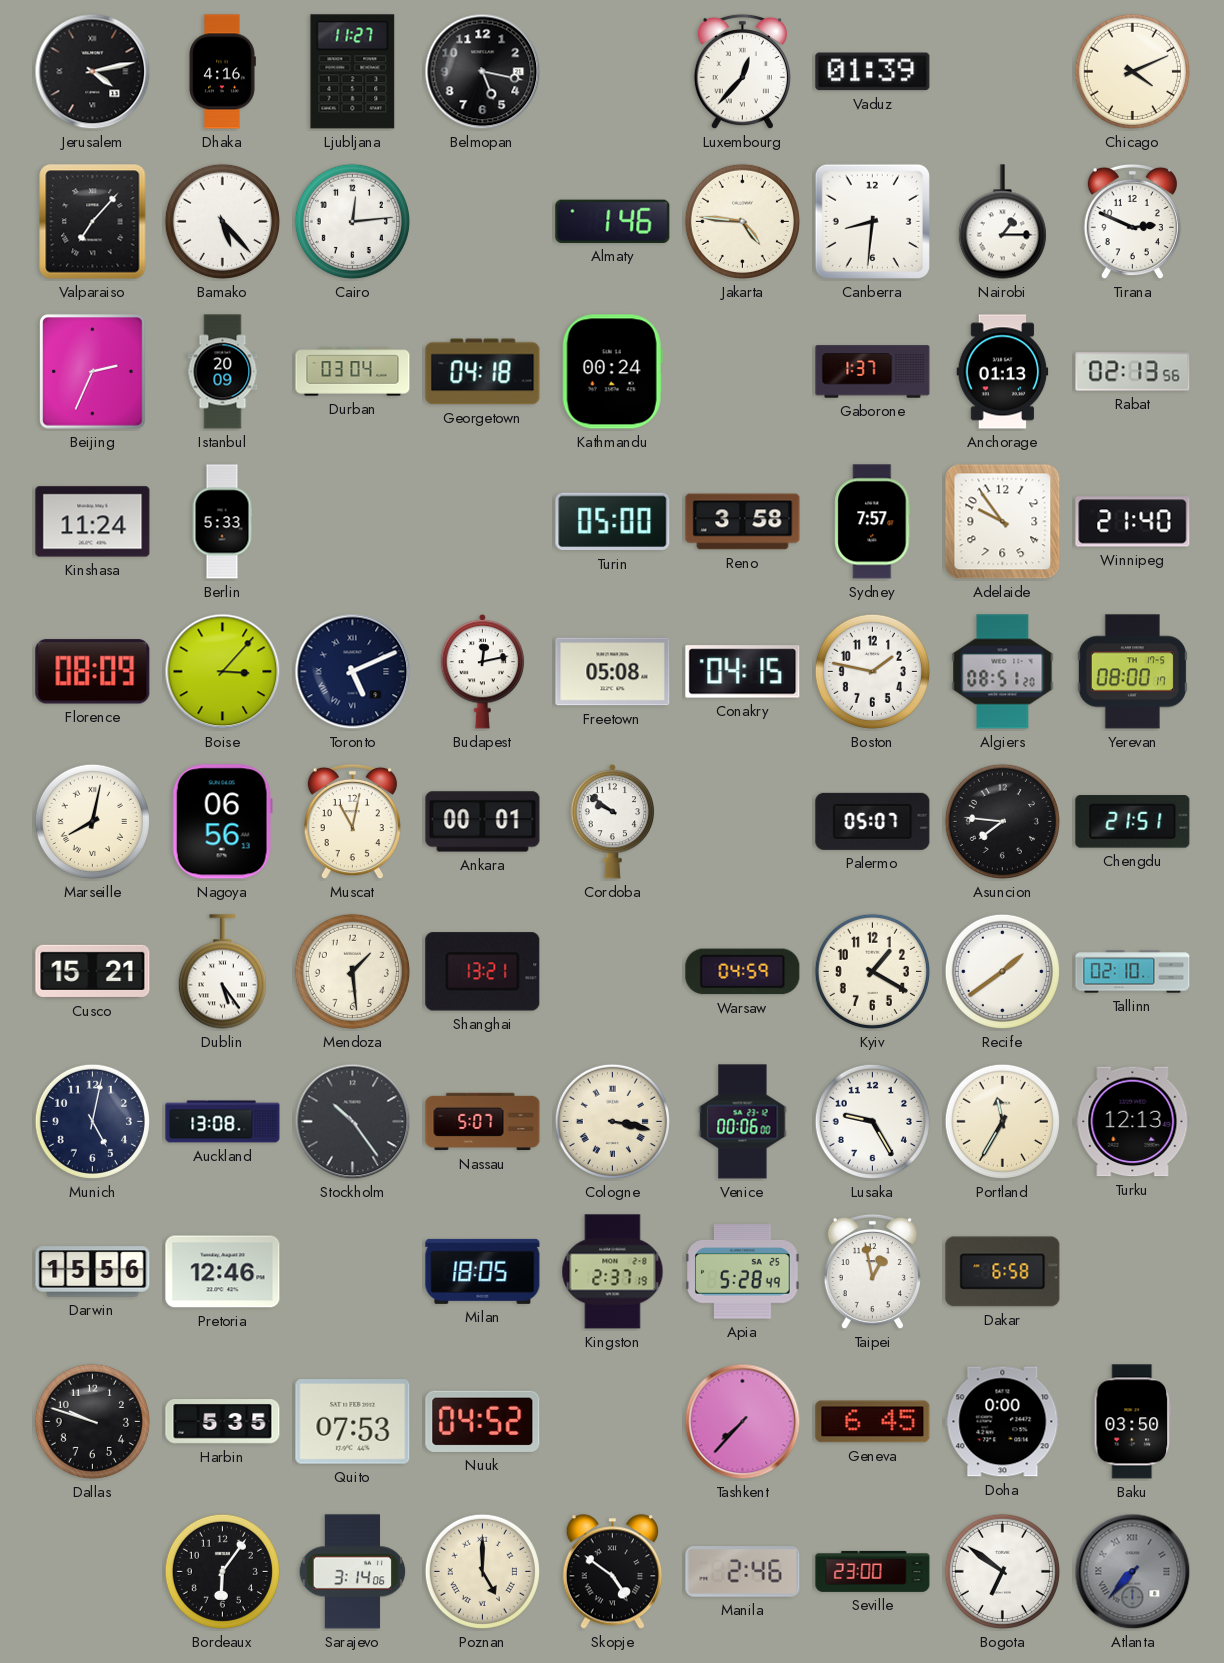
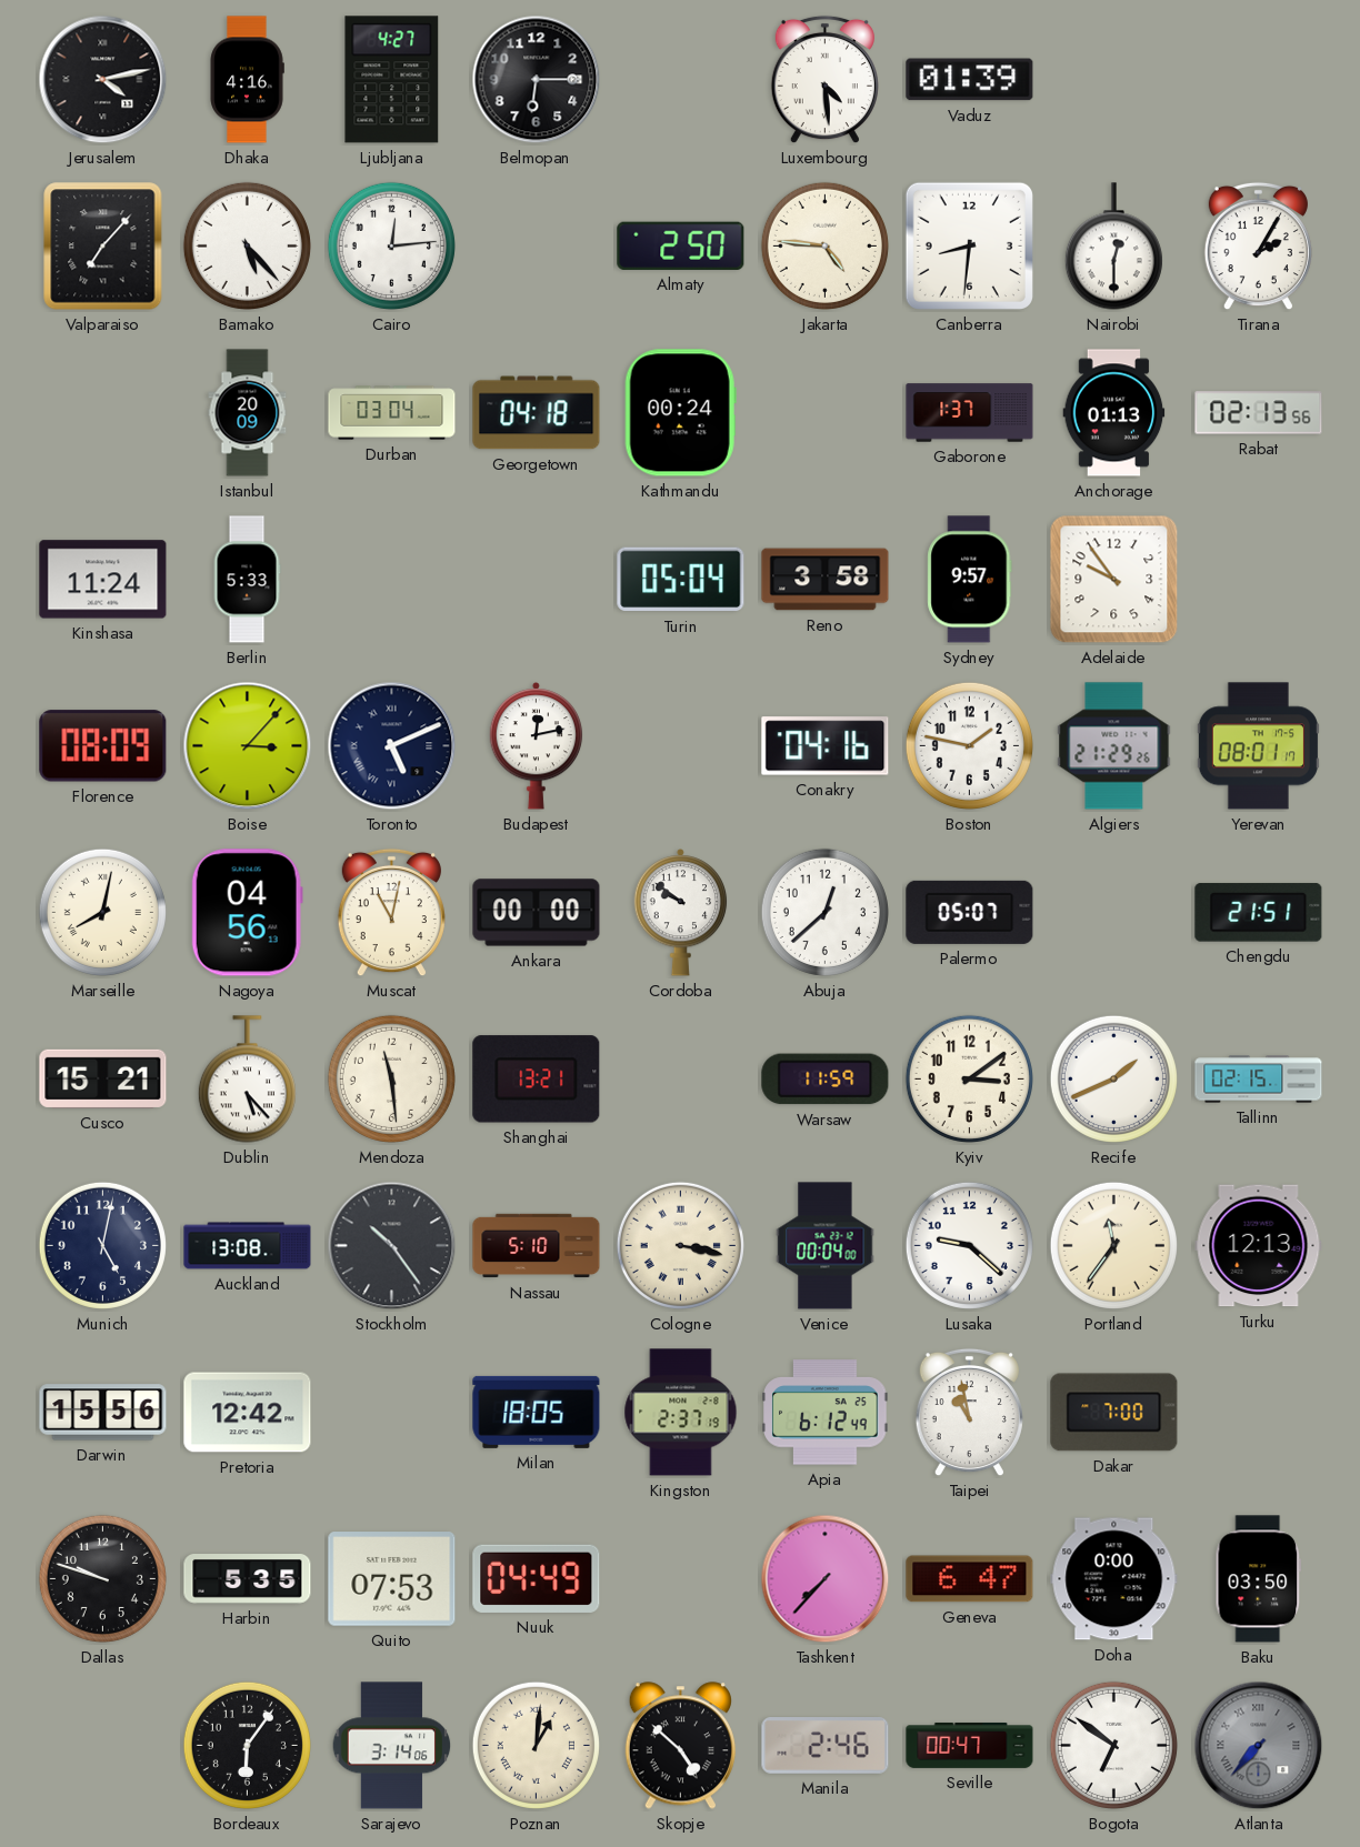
Ljubljana: 11:27 -> 4:27
Belmopan: 5:17 -> 6:15
Luxembourg: 12:37 -> 4:29
Chicago: 4:11 -> none
Almaty: 1:46 -> 2:50
Nairobi: 1:15 -> 12:30
Tirana: 2:49 -> 2:05
Beijing: 2:34 -> none
Turin: 05:00 -> 05:04
Sydney: 7:57 -> 9:57
Winnipeg: 21:40 -> none
Freetown: 05:08 -> none
Conakry: 04:15 -> 04:16
Algiers: 08:51 -> 21:29
Yerevan: 08:00 -> 08:01
Nagoya: 06:56 -> 04:56
Ankara: 00:01 -> 00:00
Abuja: none -> 12:38
Asuncion: 7:46 -> none
Dublin: 5:24 -> 5:23
Mendoza: 1:29 -> 11:29
Warsaw: 04:59 -> 11:59
Kyiv: 1:20 -> 3:09
Recife: 1:39 -> 1:41
Tallinn: 02:10 -> 02:15
Nassau: 5:07 -> 5:10
Venice: 00:06 -> 00:04
Lusaka: 9:25 -> 9:22
Portland: 11:35 -> 11:36
Pretoria: 12:46 -> 12:42
Apia: 5:28 -> 6:12
Taipei: 12:58 -> 10:58
Dakar: 6:58 -> 7:00
Nuuk: 04:52 -> 04:49
Geneva: 6:45 -> 6:47
Poznan: 5:00 -> 1:01
Skopje: 4:51 -> 4:52
Seville: 23:00 -> 00:47
